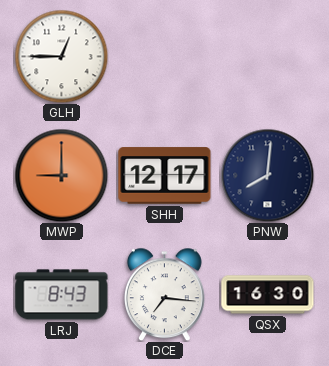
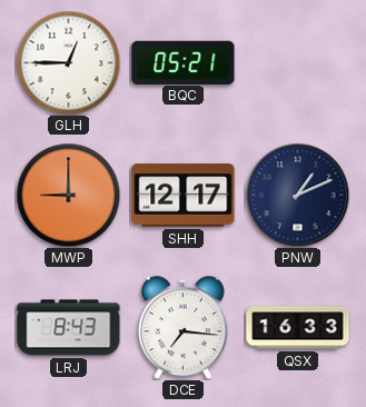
BQC: none -> 05:21
PNW: 8:01 -> 1:11
QSX: 16:30 -> 16:33
